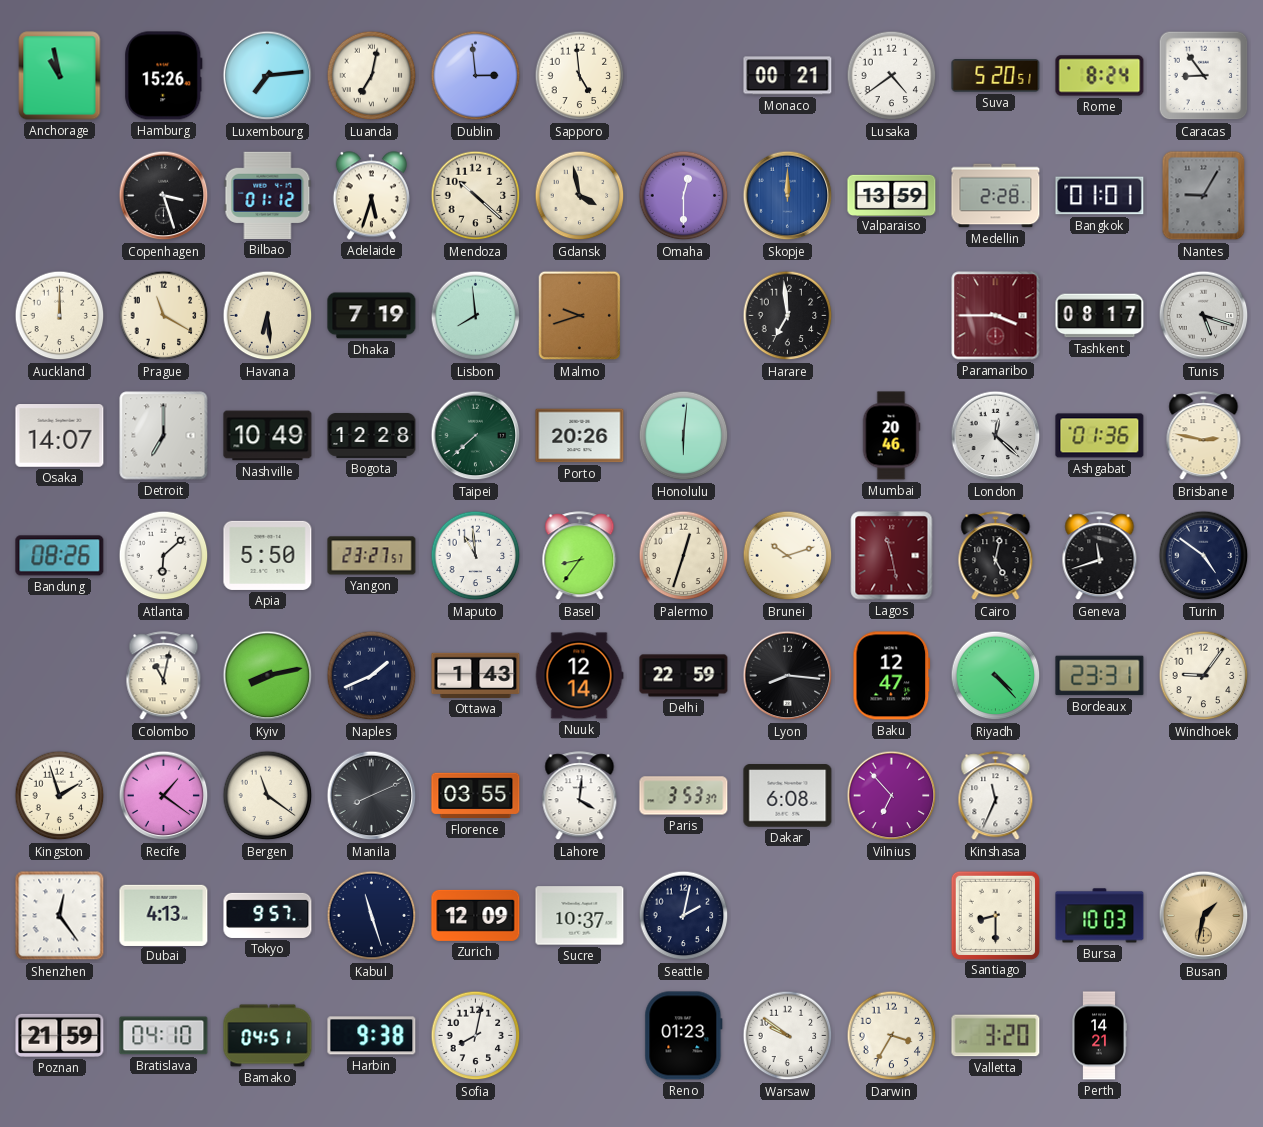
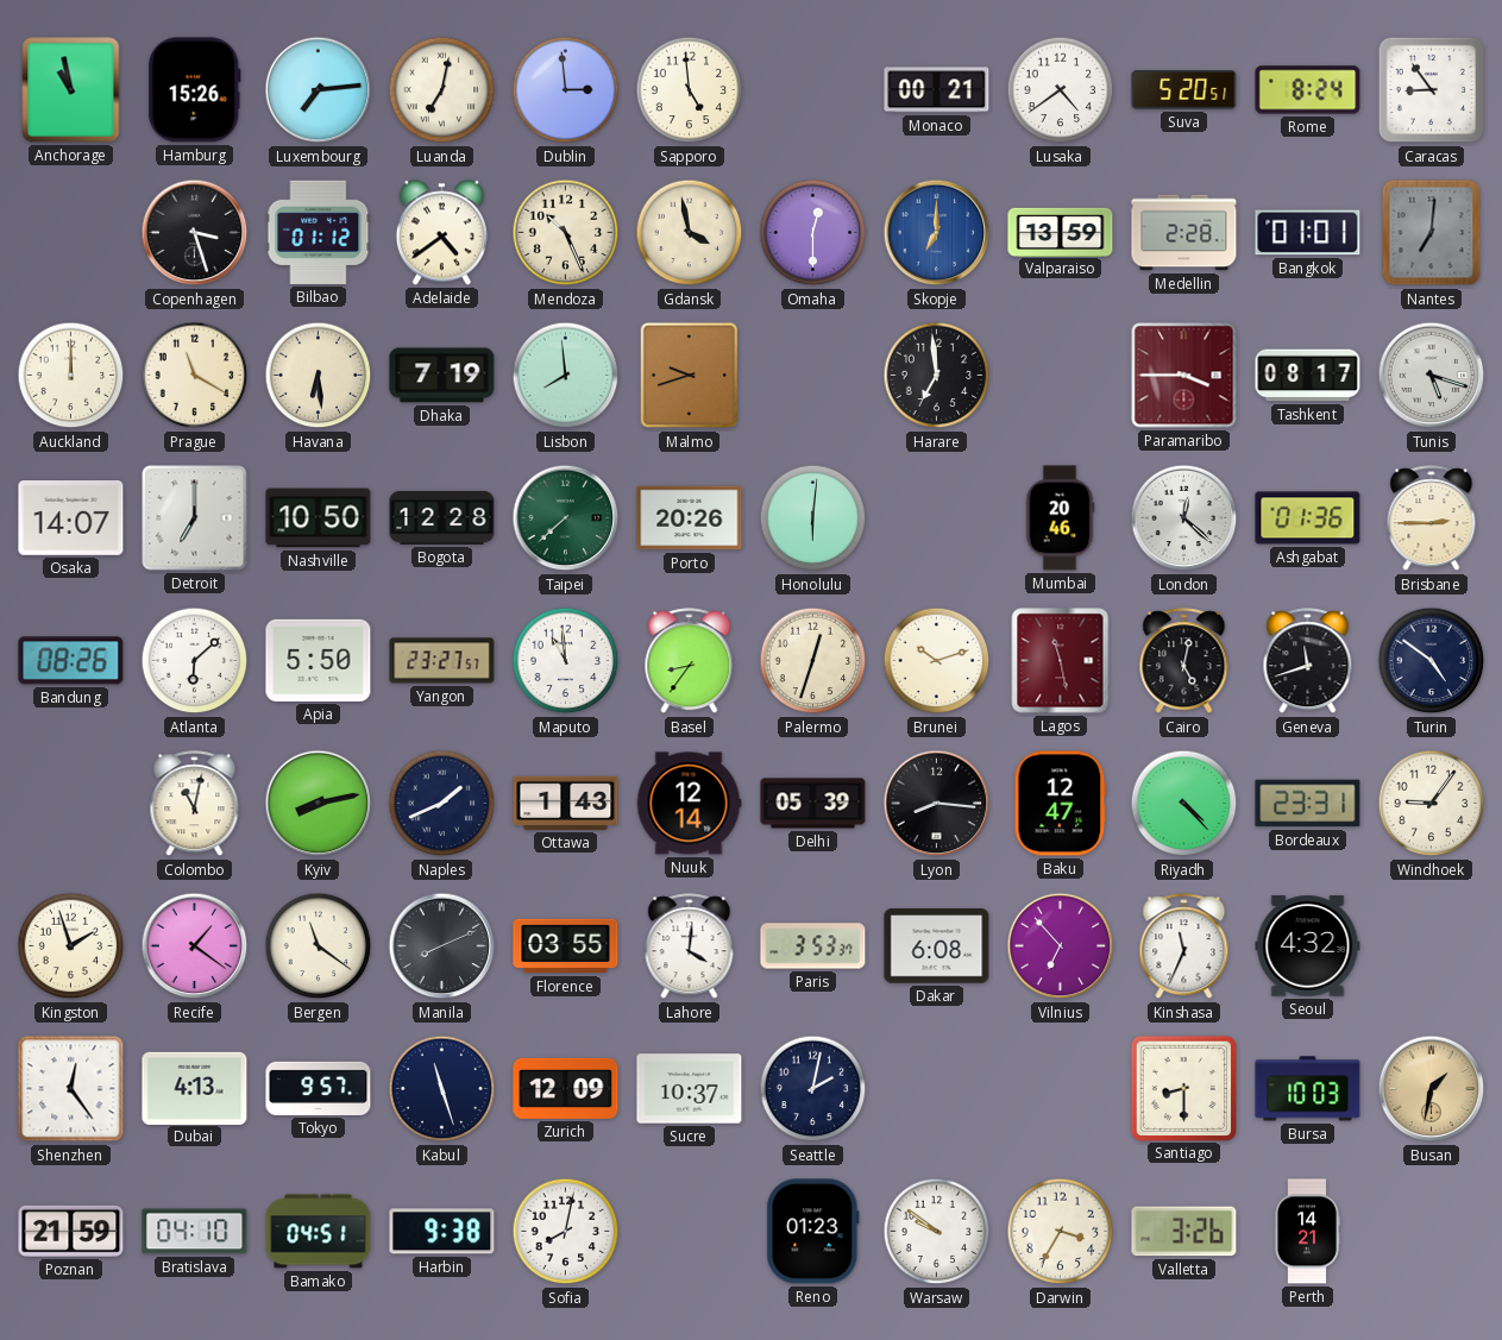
Adelaide: 5:33 -> 4:39
Mendoza: 10:22 -> 10:26
Skopje: 12:00 -> 7:00
Nantes: 9:05 -> 7:01
Nashville: 10:49 -> 10:50
Brisbane: 2:47 -> 2:45
Delhi: 22:59 -> 05:39
Seoul: none -> 4:32
Valletta: 3:20 -> 3:26
